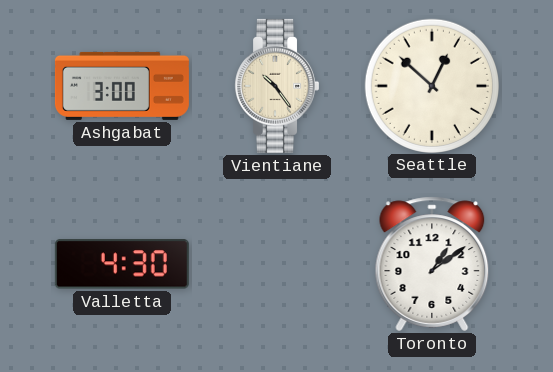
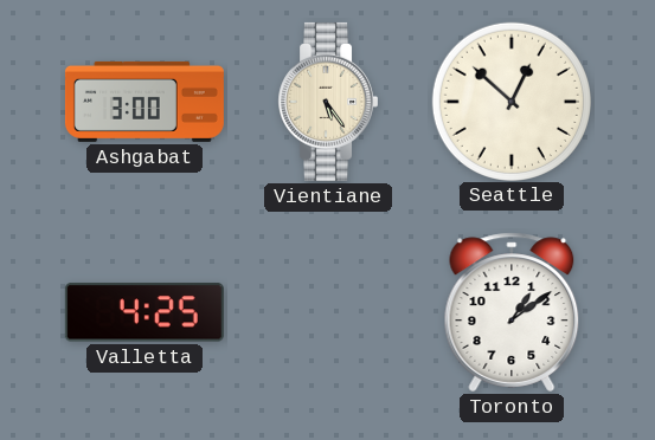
Vientiane: 10:24 -> 5:24
Valletta: 4:30 -> 4:25
